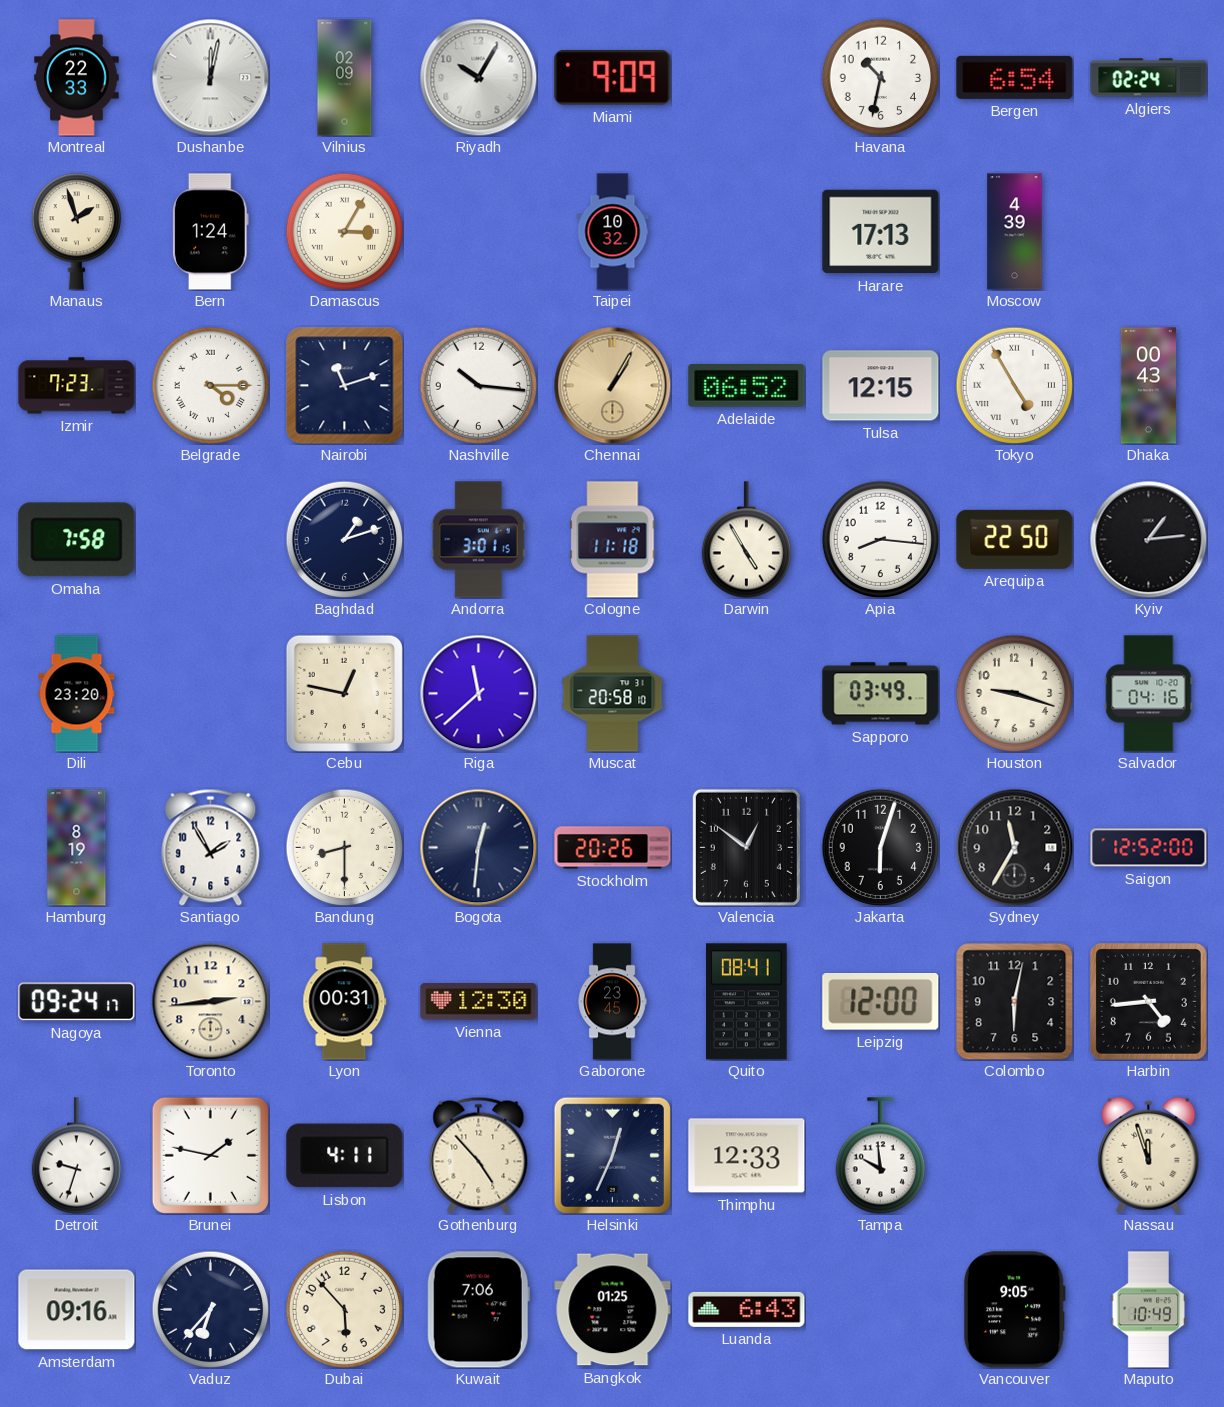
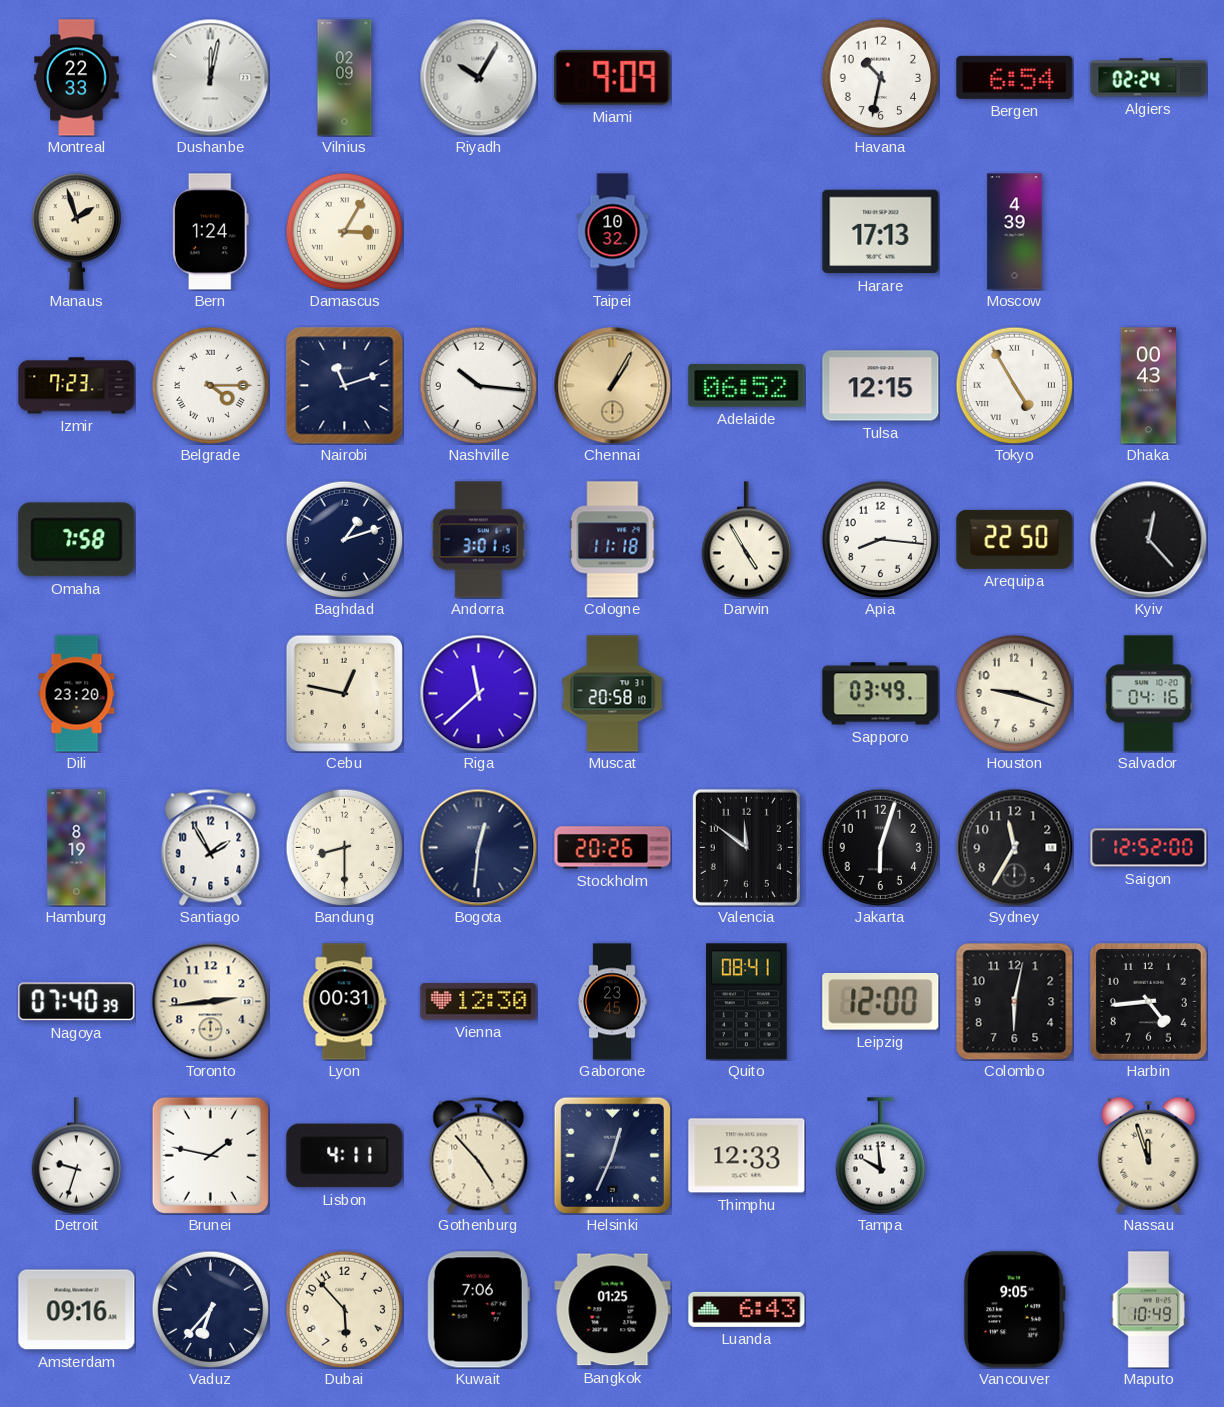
Kyiv: 1:14 -> 12:23
Valencia: 12:51 -> 11:51
Nagoya: 09:24 -> 07:40
